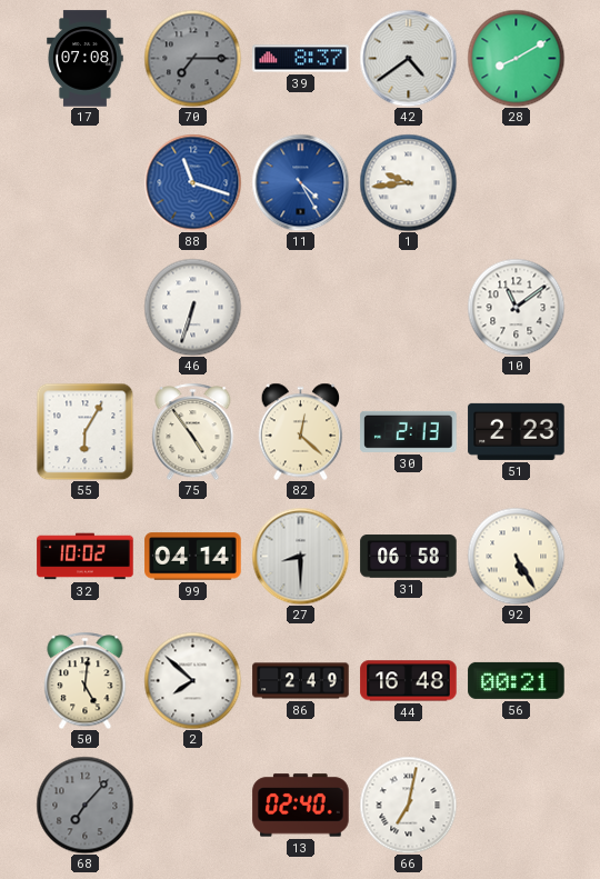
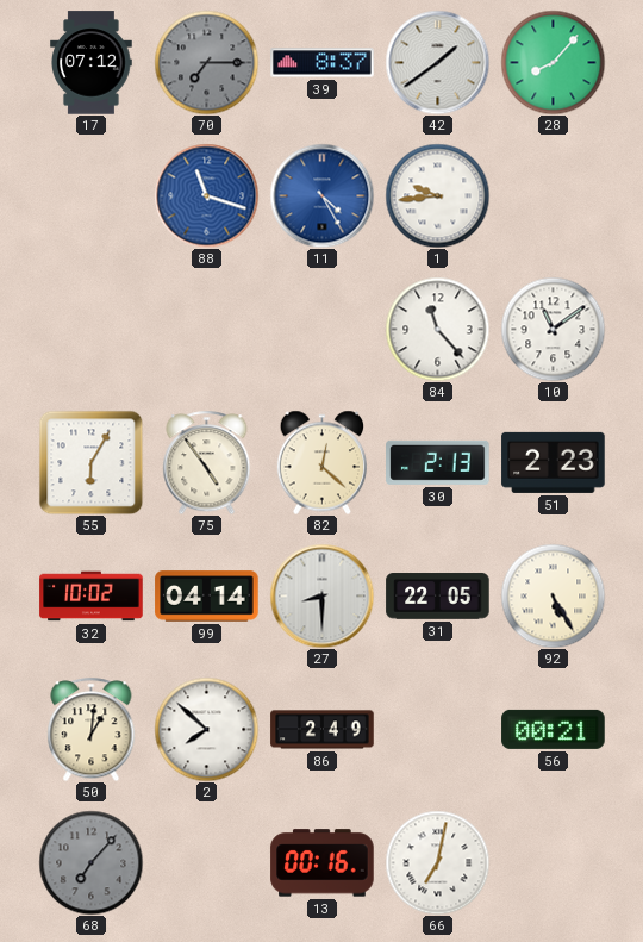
17: 07:08 -> 07:12
42: 4:39 -> 1:39
28: 8:10 -> 8:07
46: 6:33 -> none
84: none -> 11:23
31: 06:58 -> 22:05
50: 5:01 -> 1:01
44: 16:48 -> none
13: 02:40 -> 00:16
